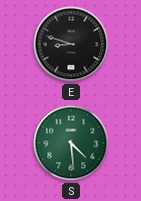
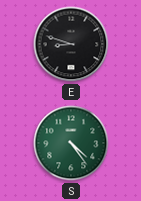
S: 4:29 -> 4:24
